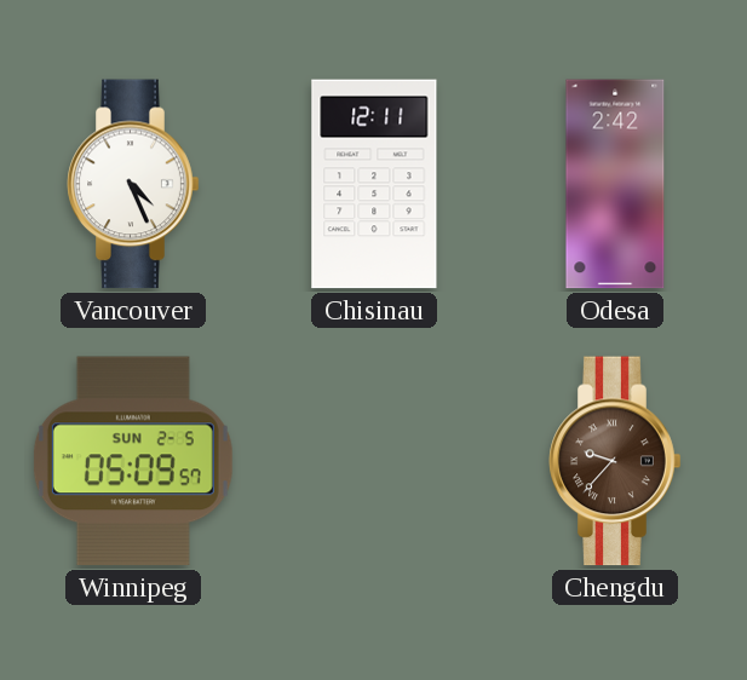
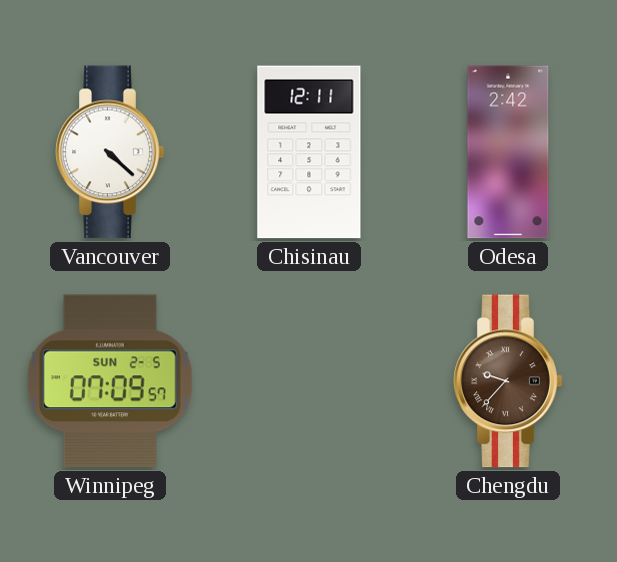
Vancouver: 4:26 -> 4:22
Winnipeg: 05:09 -> 07:09
